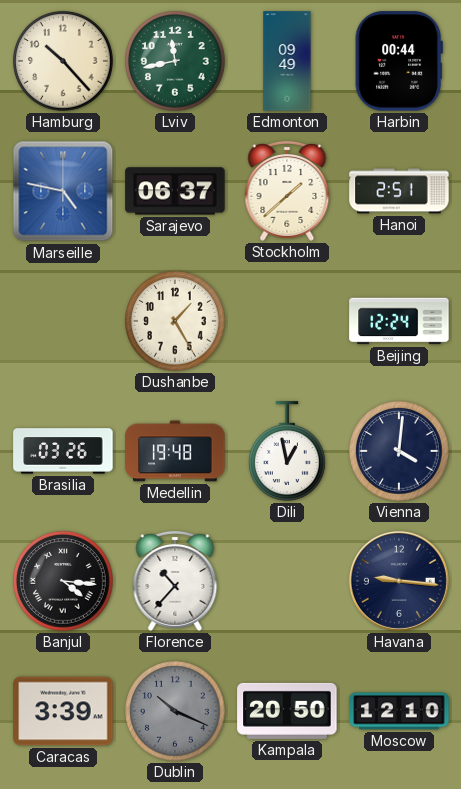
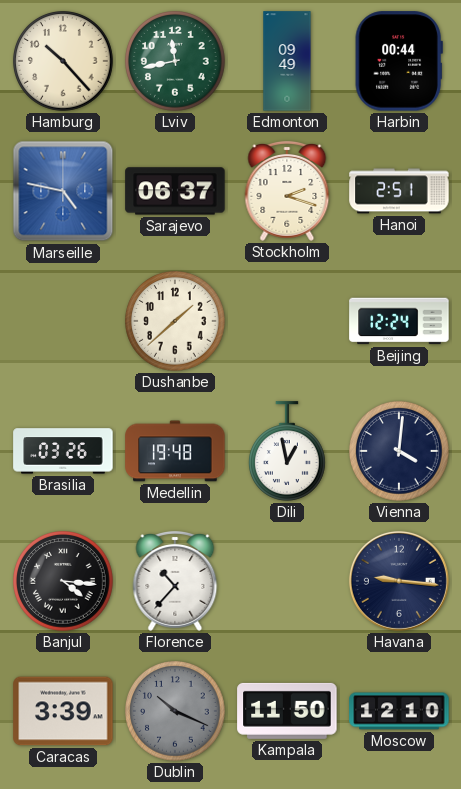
Stockholm: 1:38 -> 2:18
Dushanbe: 1:25 -> 1:38
Kampala: 20:50 -> 11:50
